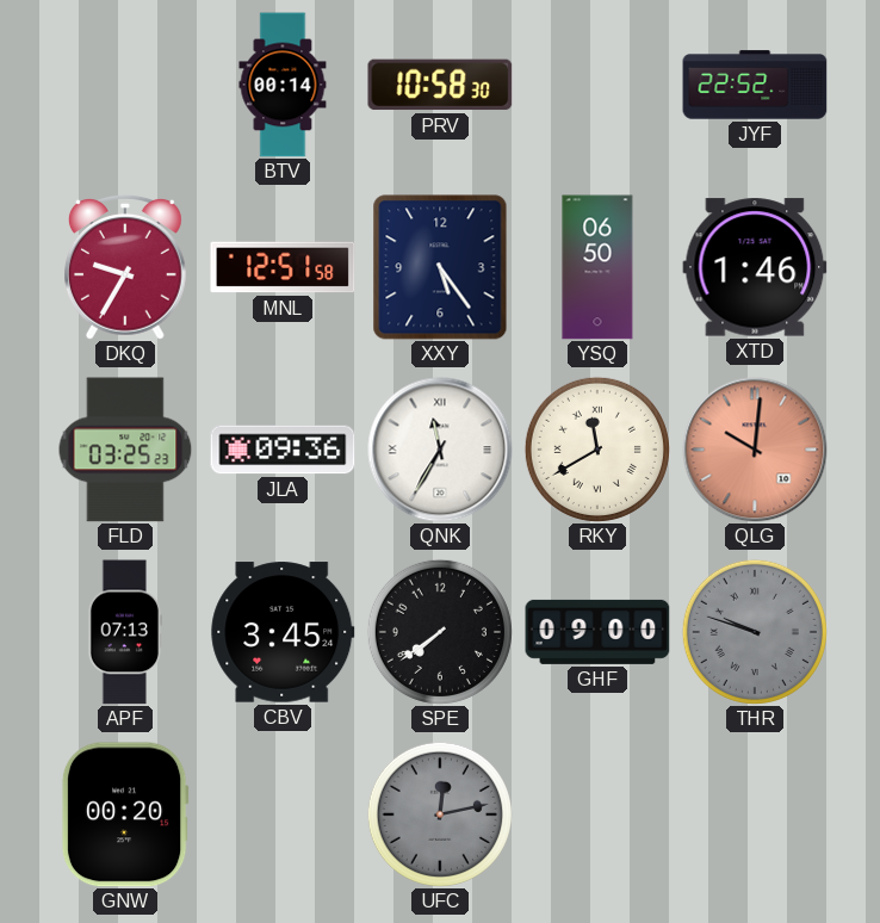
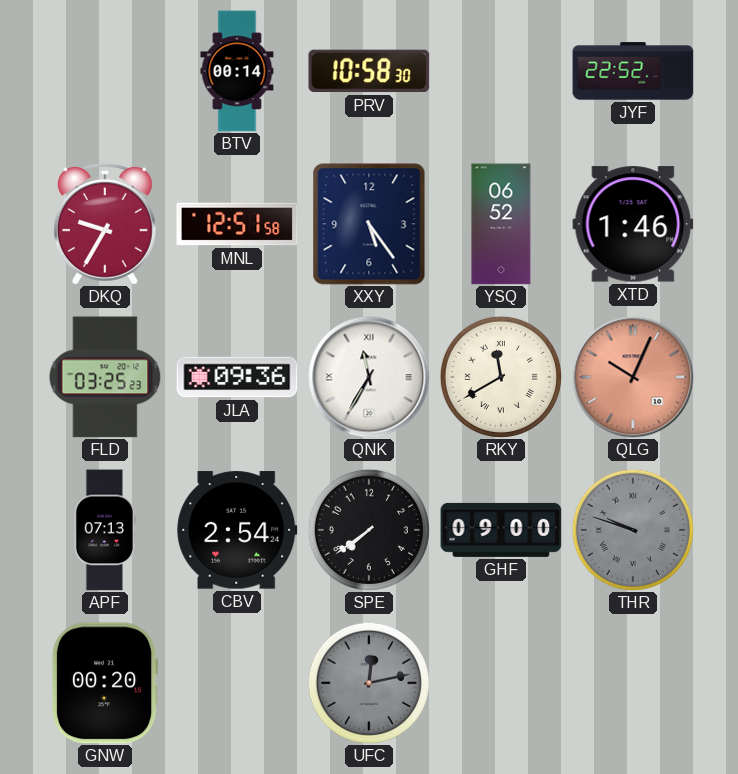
YSQ: 06:50 -> 06:52
QLG: 10:01 -> 10:04
CBV: 3:45 -> 2:54
